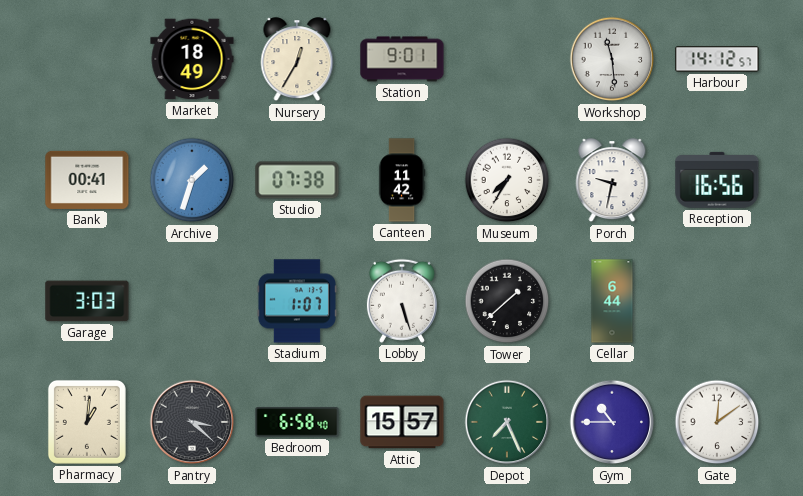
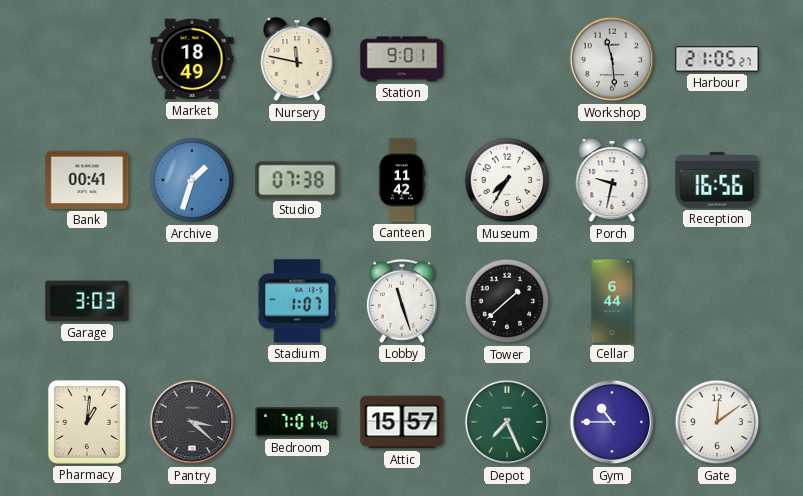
Nursery: 12:35 -> 11:47
Harbour: 14:12 -> 21:05
Lobby: 5:27 -> 11:27
Bedroom: 6:58 -> 7:01
